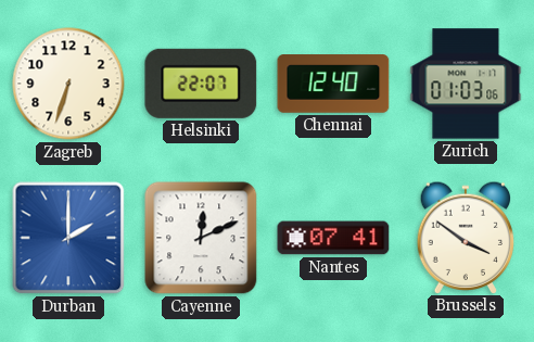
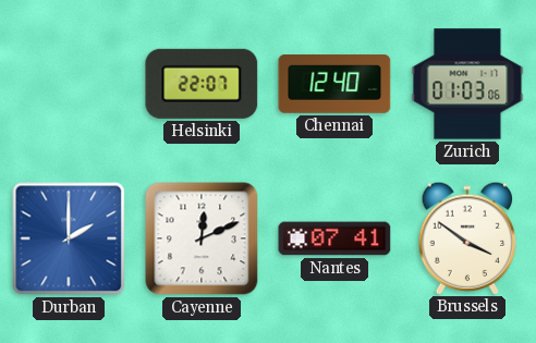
Zagreb: 6:33 -> none
